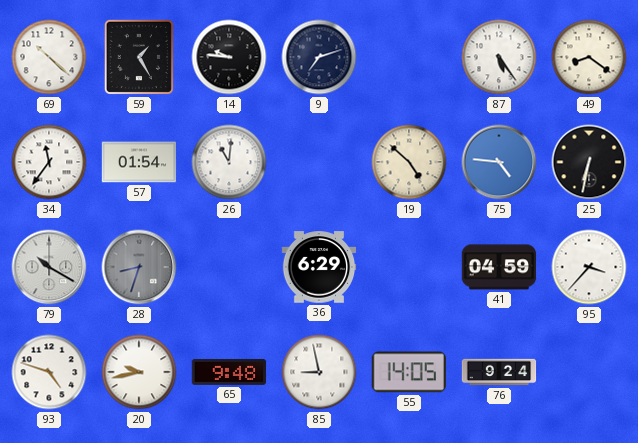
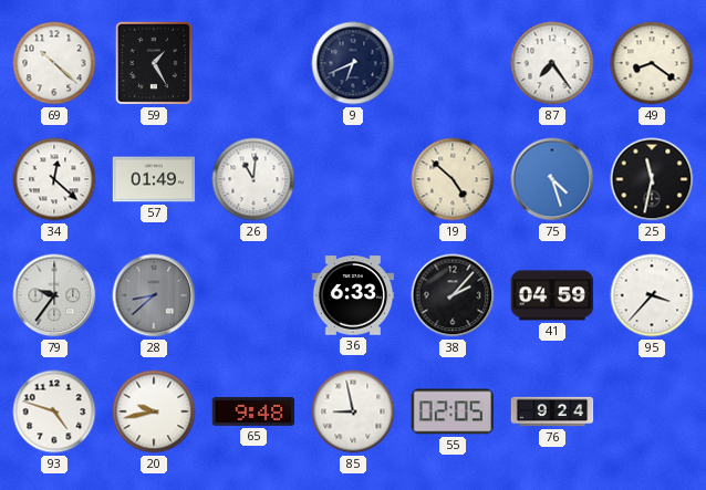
14: 9:46 -> none
9: 7:12 -> 6:41
87: 5:24 -> 7:24
34: 11:36 -> 12:22
57: 01:54 -> 01:49
75: 4:46 -> 4:27
25: 6:32 -> 11:32
79: 10:20 -> 9:36
28: 8:33 -> 8:38
36: 6:29 -> 6:33
38: none -> 2:07
55: 14:05 -> 02:05
